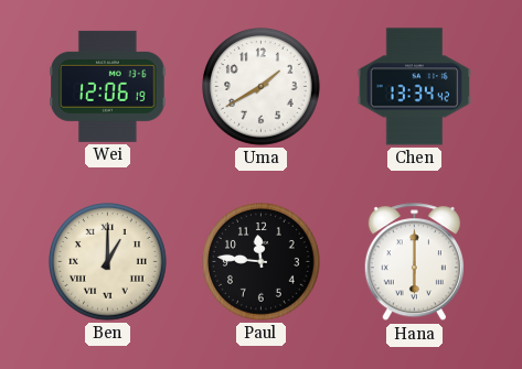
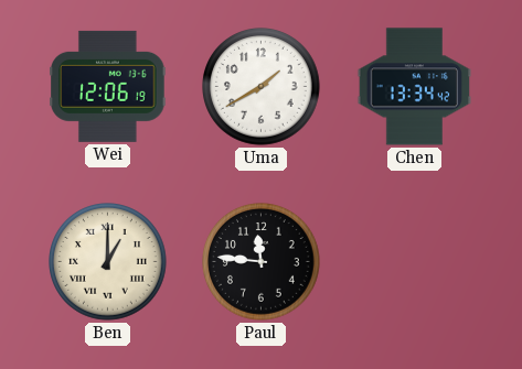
Hana: 6:00 -> none
